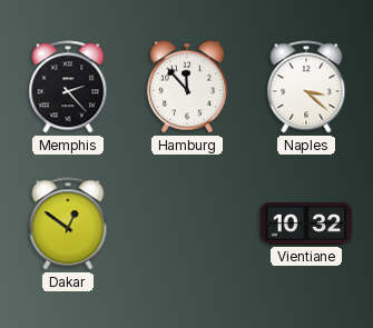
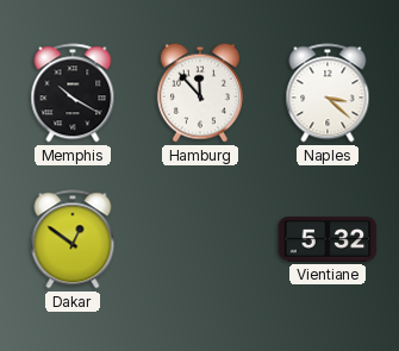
Memphis: 2:23 -> 10:20
Vientiane: 10:32 -> 5:32
